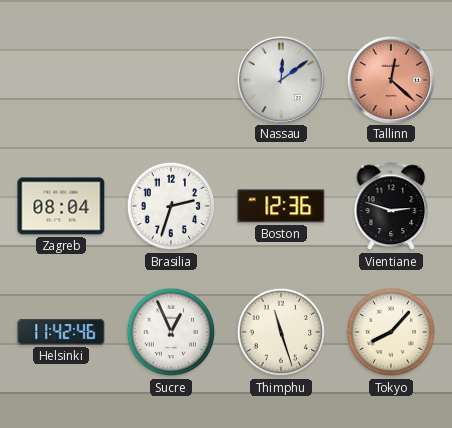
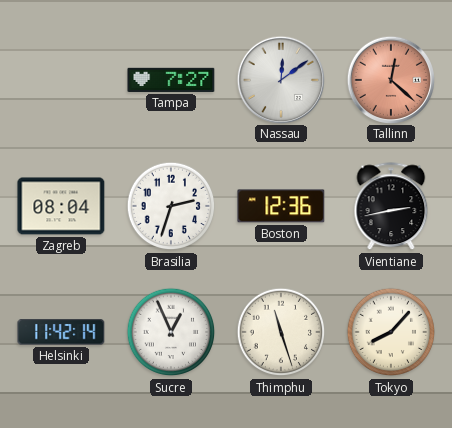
Tampa: none -> 7:27
Vientiane: 2:48 -> 2:43
Helsinki: 11:42:46 -> 11:42:14
